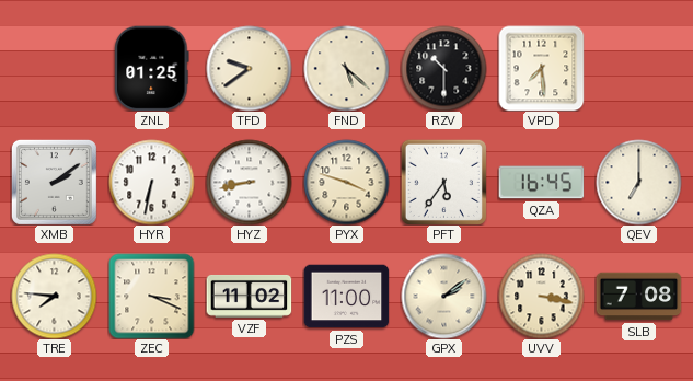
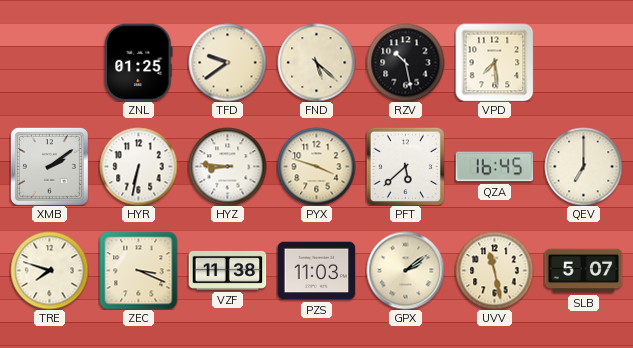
RZV: 10:30 -> 10:28
HYZ: 8:43 -> 8:46
PFT: 5:36 -> 5:38
TRE: 7:46 -> 7:48
VZF: 11:02 -> 11:38
PZS: 11:00 -> 11:03
UVV: 3:17 -> 11:28
SLB: 7:08 -> 5:07
